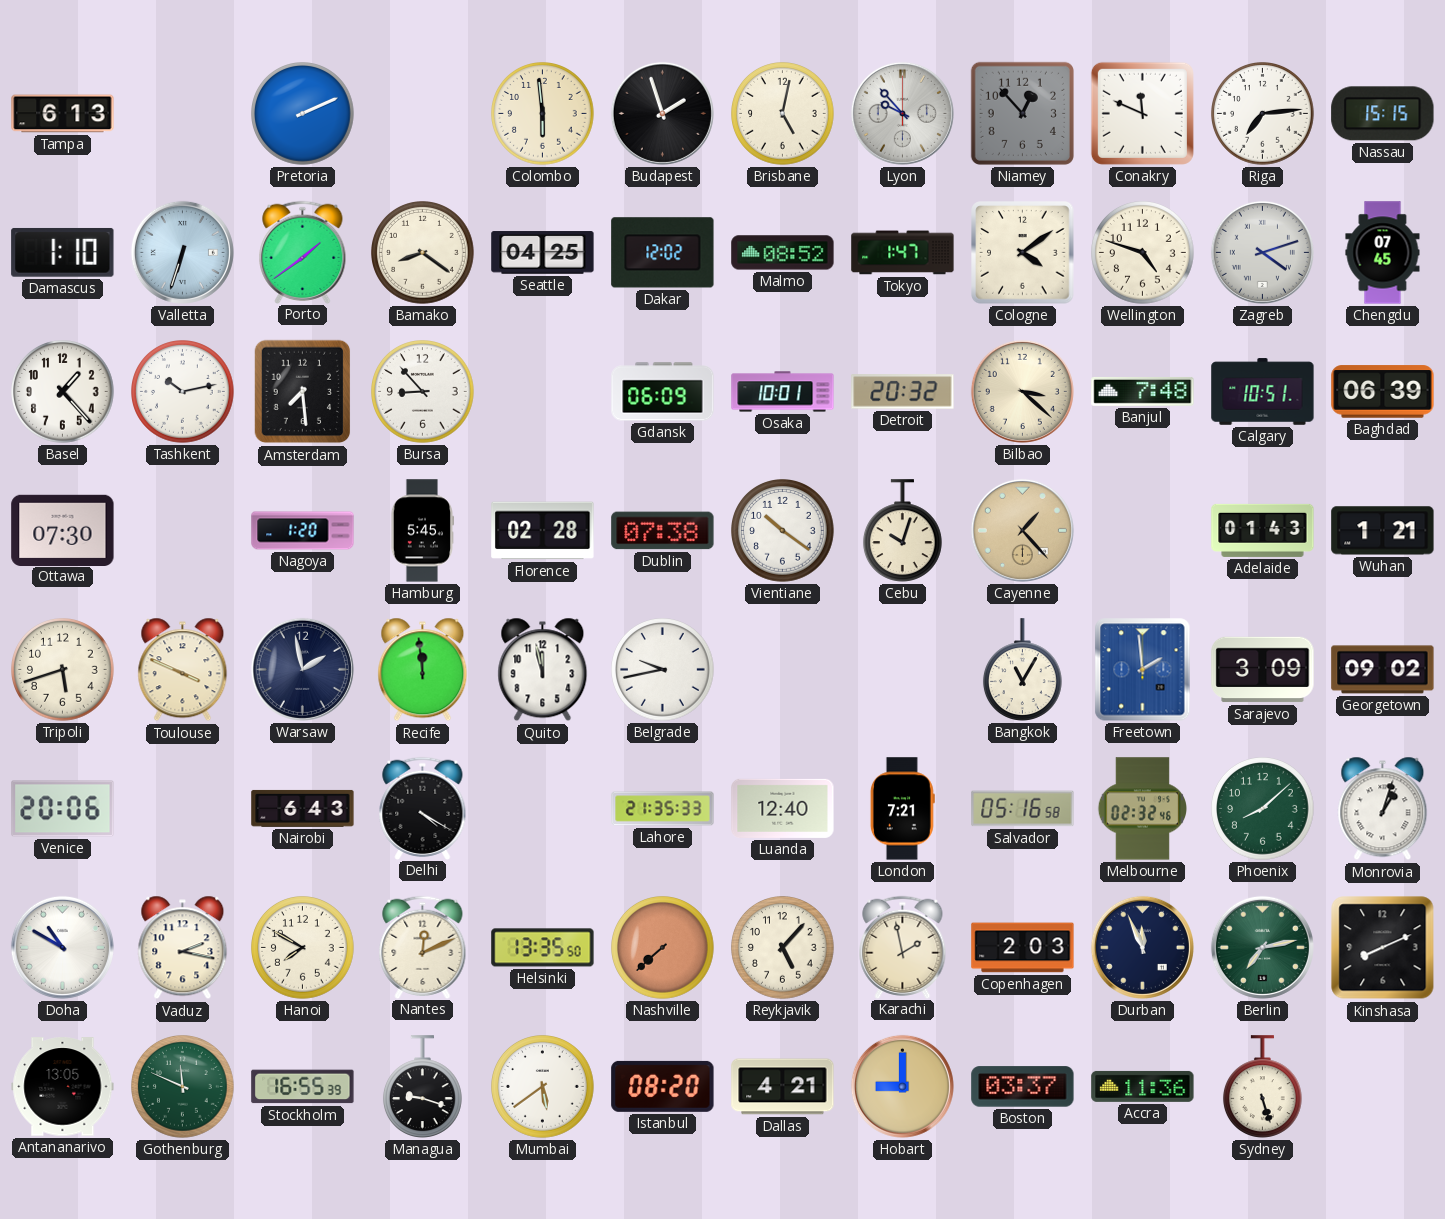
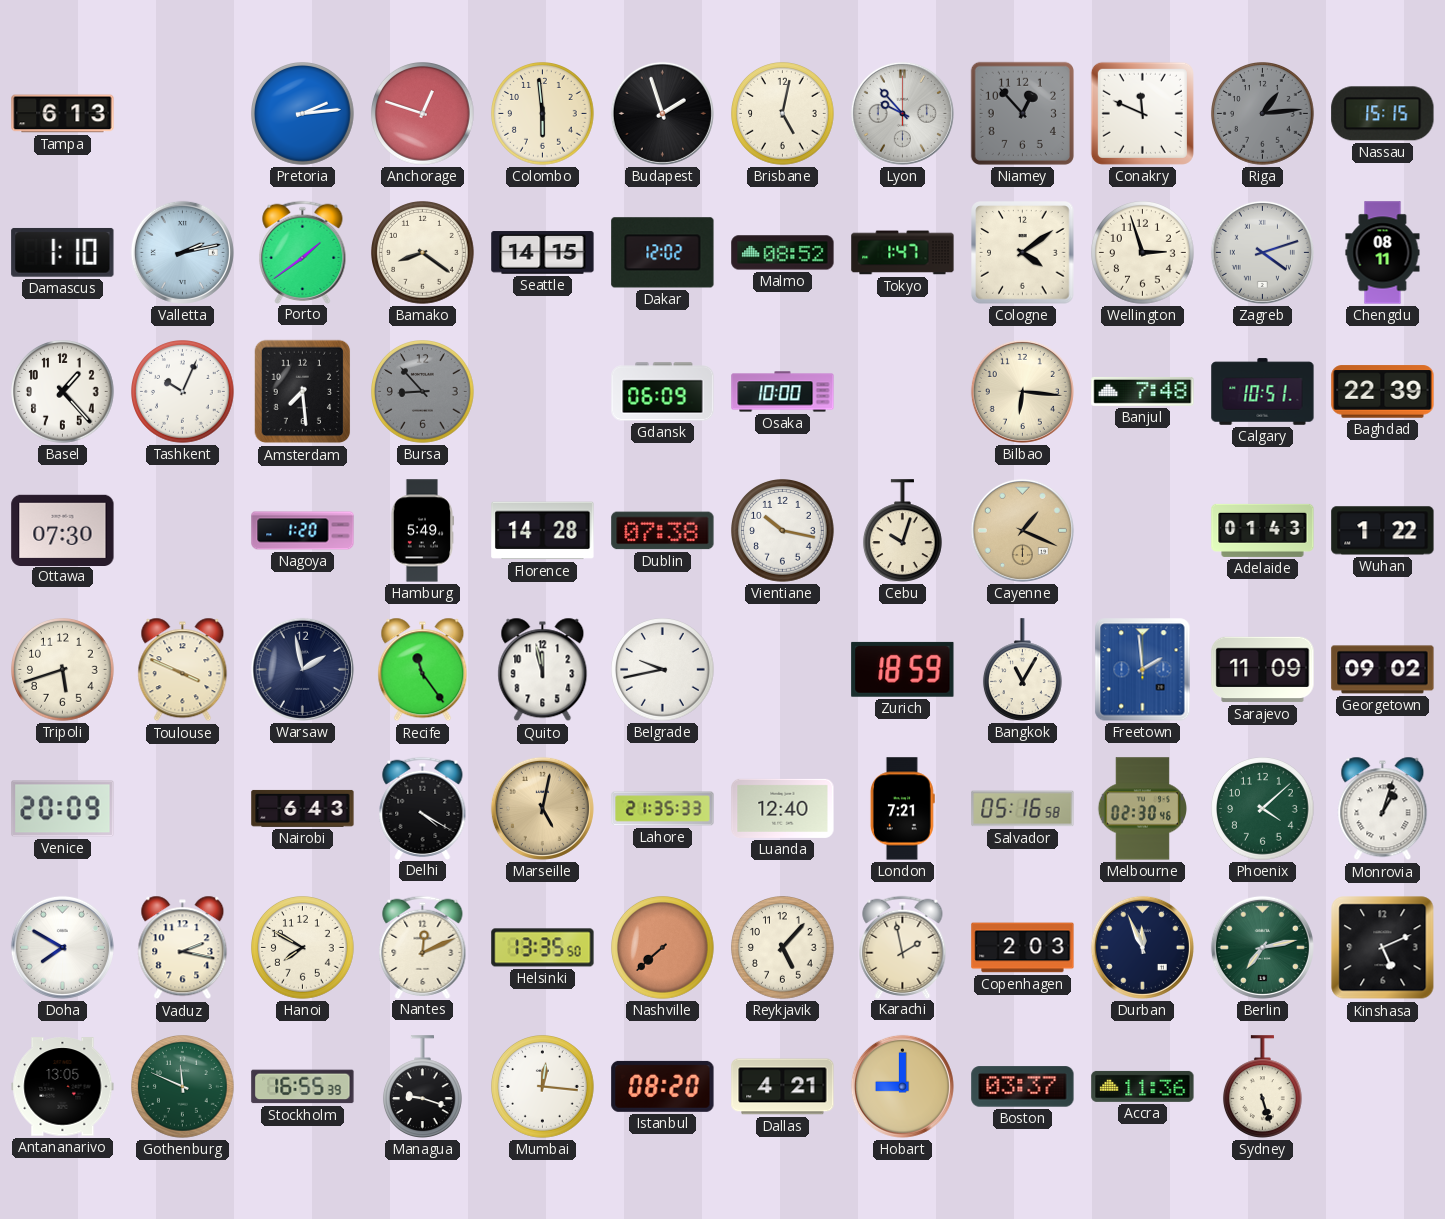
Pretoria: 2:11 -> 2:14
Anchorage: none -> 12:48
Riga: 7:14 -> 1:14
Riga dial: white -> grey
Valletta: 6:33 -> 2:13
Seattle: 04:25 -> 14:15
Wellington: 4:48 -> 2:57
Chengdu: 07:45 -> 08:11
Tashkent: 10:13 -> 10:04
Bursa dial: white -> grey
Osaka: 10:01 -> 10:00
Detroit: 20:32 -> none
Bilbao: 3:22 -> 6:16
Baghdad: 06:39 -> 22:39
Hamburg: 5:45 -> 5:49
Florence: 02:28 -> 14:28
Vientiane: 10:21 -> 10:17
Cayenne: 1:23 -> 1:19
Wuhan: 1:21 -> 1:22
Recife: 11:59 -> 11:24
Zurich: none -> 18:59
Sarajevo: 3:09 -> 11:09
Venice: 20:06 -> 20:09
Marseille: none -> 5:02
Melbourne: 02:32 -> 02:30
Phoenix: 8:08 -> 4:08
Doha: 10:50 -> 7:50
Kinshasa: 8:11 -> 5:11
Mumbai: 5:39 -> 12:16
